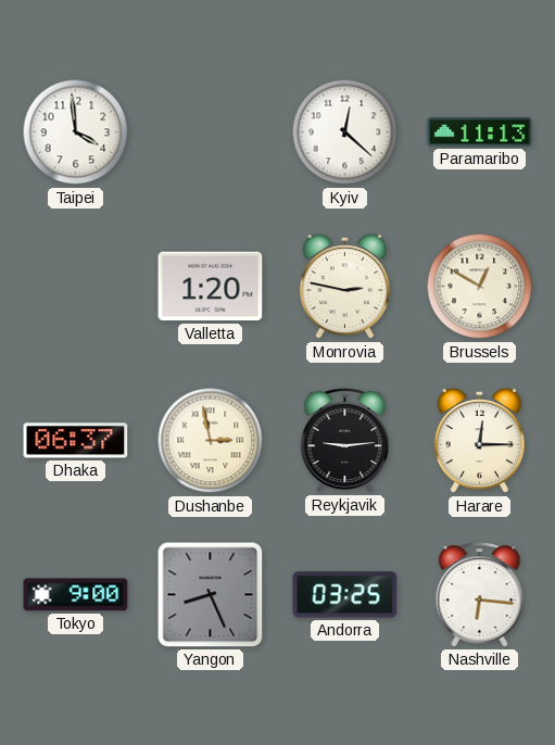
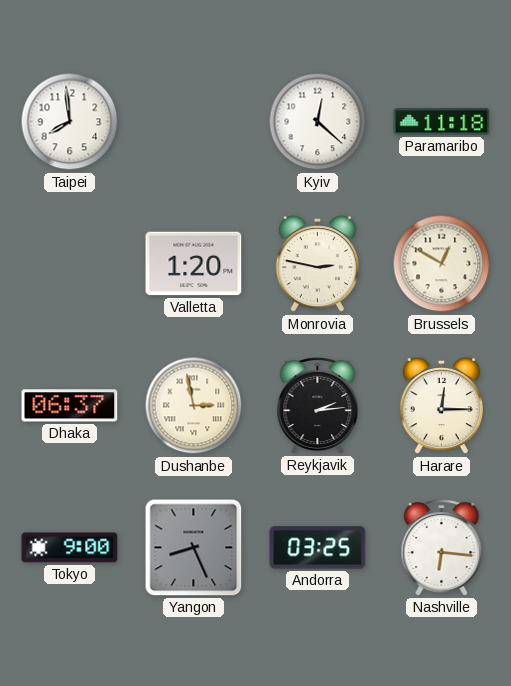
Taipei: 3:59 -> 7:59
Paramaribo: 11:13 -> 11:18
Reykjavik: 9:14 -> 2:14
